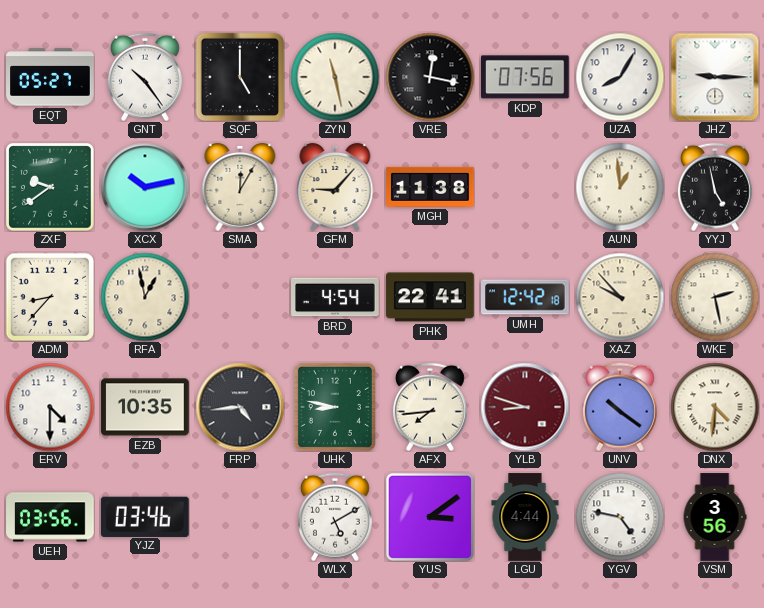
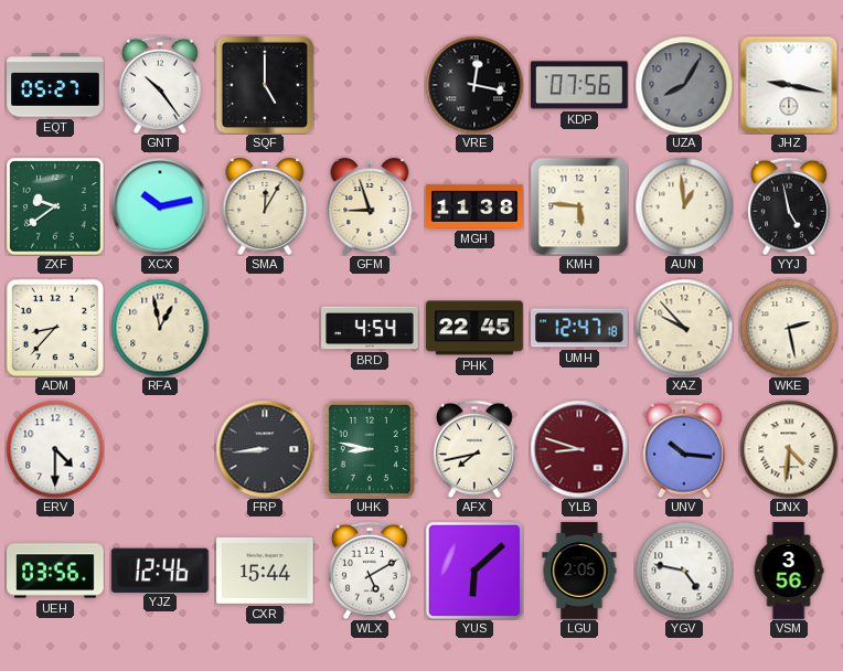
ZYN: 11:28 -> none
UZA dial: white -> grey
JHZ: 9:15 -> 9:17
GFM: 9:07 -> 8:57
KMH: none -> 5:46
PHK: 22:41 -> 22:45
UMH: 12:42 -> 12:47
EZB: 10:35 -> none
FRP: 4:44 -> 8:44
AFX: 7:44 -> 7:43
UNV: 10:21 -> 10:16
YJZ: 03:46 -> 12:46
CXR: none -> 15:44
YUS: 3:09 -> 6:08
LGU: 4:44 -> 2:05
